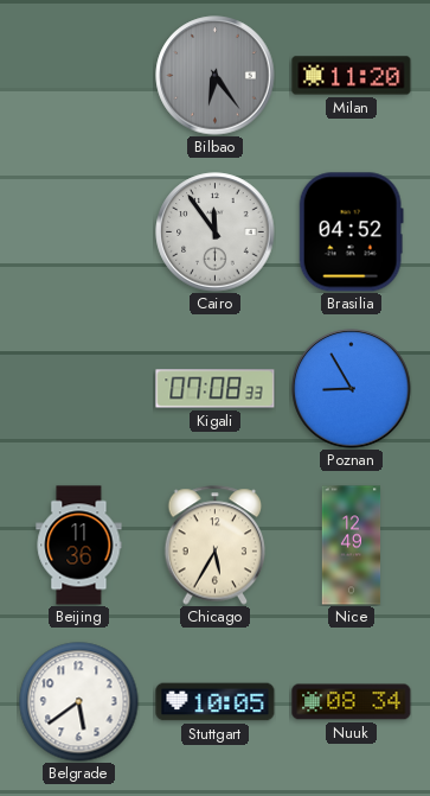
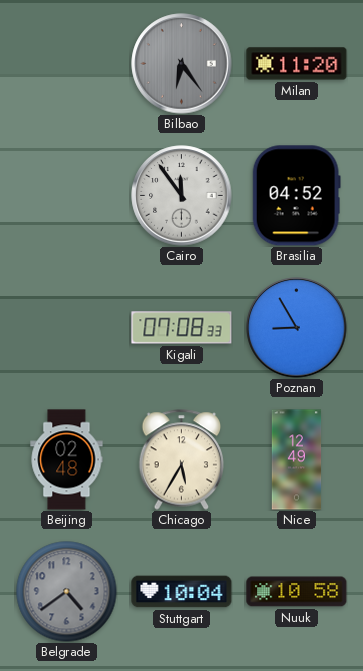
Beijing: 11:36 -> 02:48
Belgrade: 5:39 -> 4:39
Belgrade dial: white -> grey
Stuttgart: 10:05 -> 10:04
Nuuk: 08:34 -> 10:58
